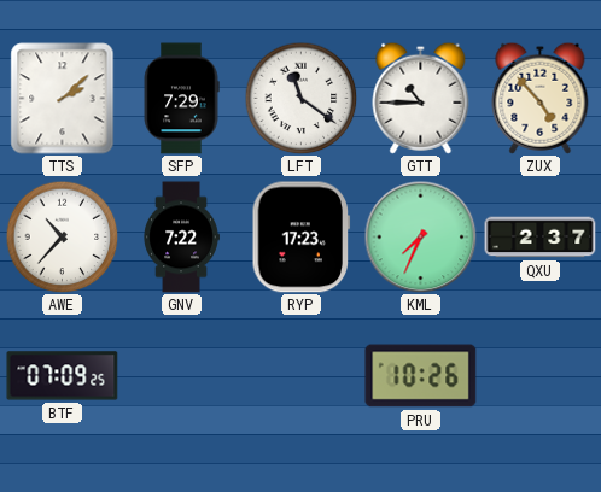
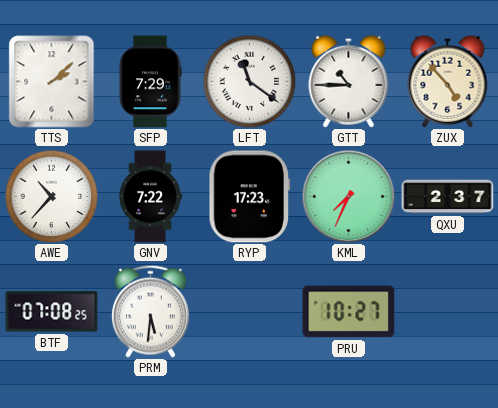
BTF: 07:09 -> 07:08
PRM: none -> 5:31
PRU: 10:26 -> 10:27
